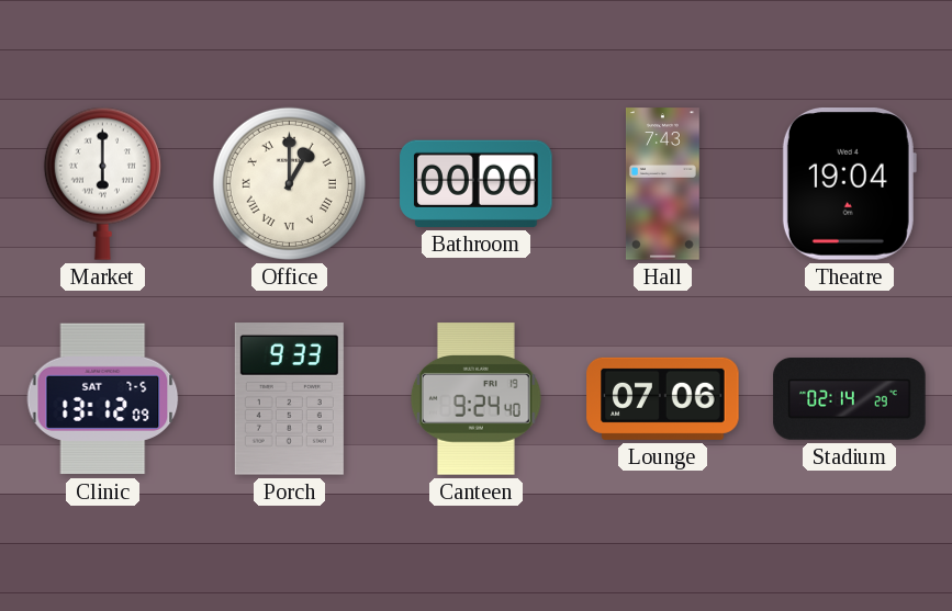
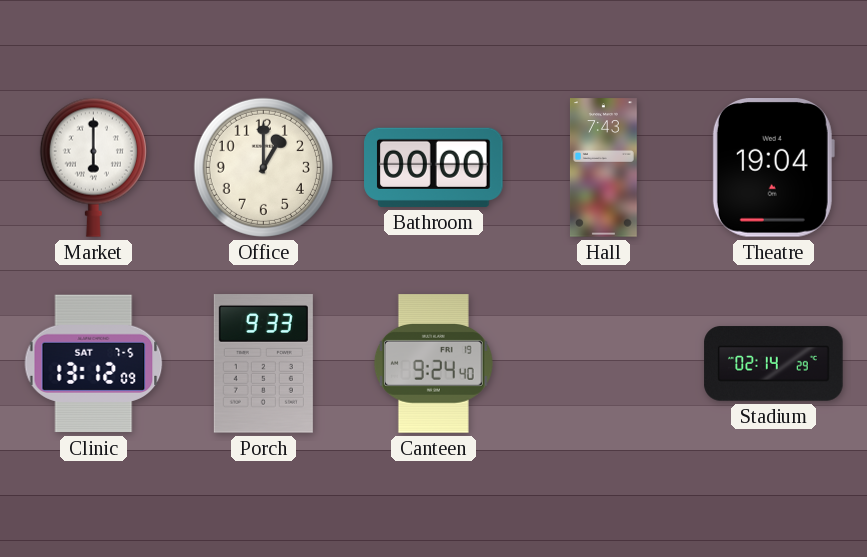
Office numerals: Roman -> Arabic
Lounge: 07:06 -> none
